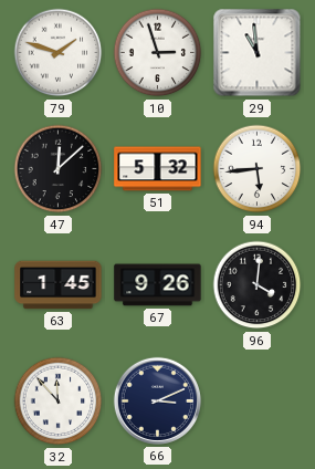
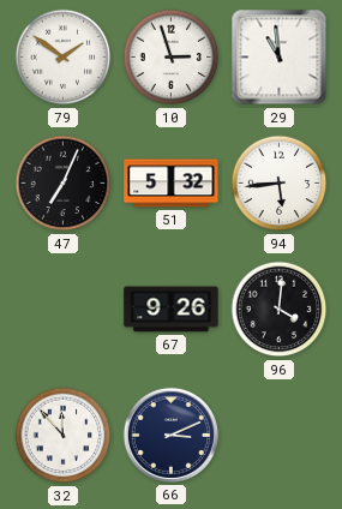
79: 1:48 -> 1:51
47: 12:08 -> 7:04
63: 1:45 -> none
